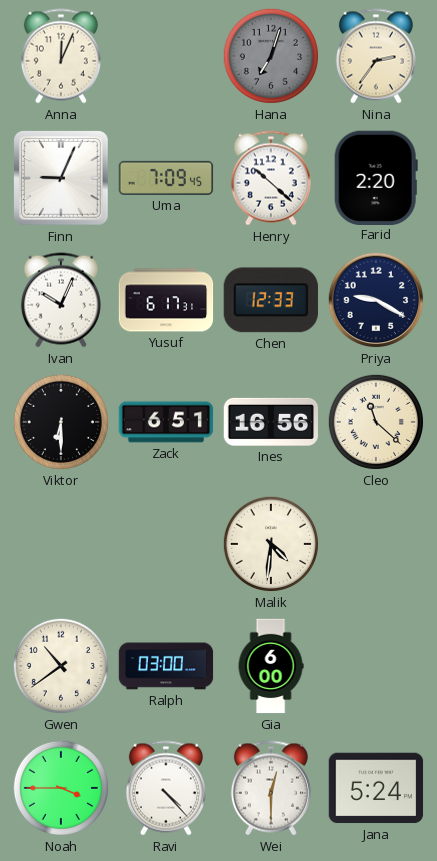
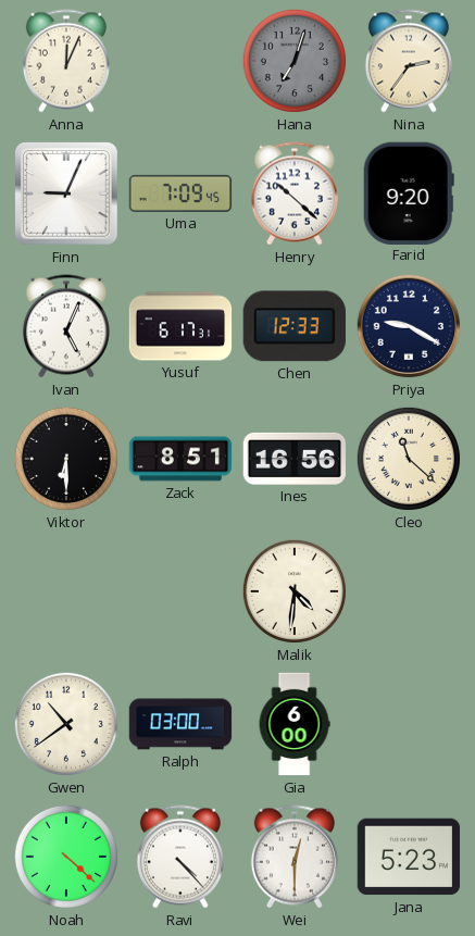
Farid: 2:20 -> 9:20
Ivan: 10:04 -> 5:04
Zack: 6:51 -> 8:51
Noah: 3:45 -> 4:22
Jana: 5:24 -> 5:23
